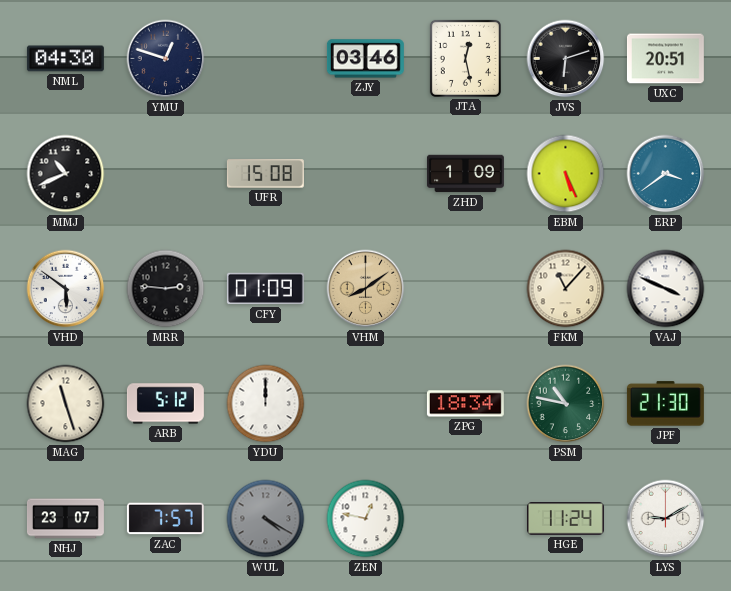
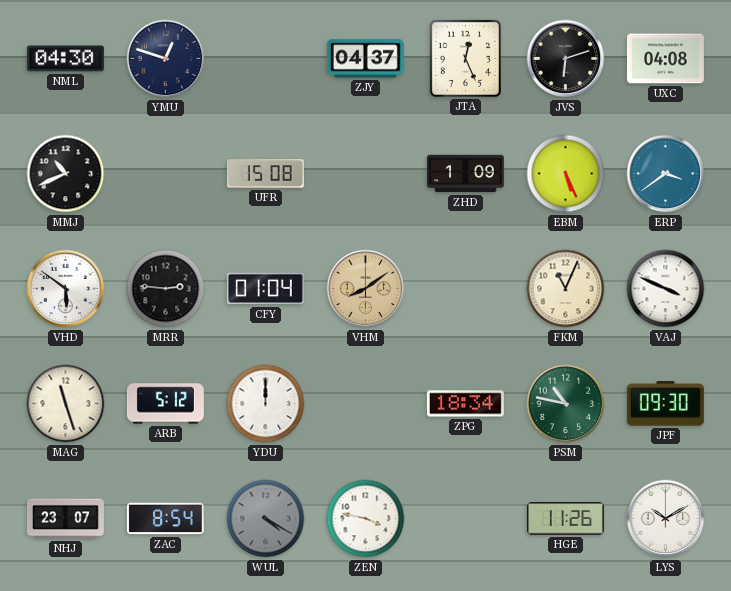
ZJY: 03:46 -> 04:37
JTA: 12:28 -> 12:26
UXC: 20:51 -> 04:08
CFY: 01:09 -> 01:04
FKM: 11:07 -> 11:04
JPF: 21:30 -> 09:30
ZAC: 7:57 -> 8:54
ZEN: 12:47 -> 3:47
HGE: 11:24 -> 11:26
LYS: 9:10 -> 10:10
